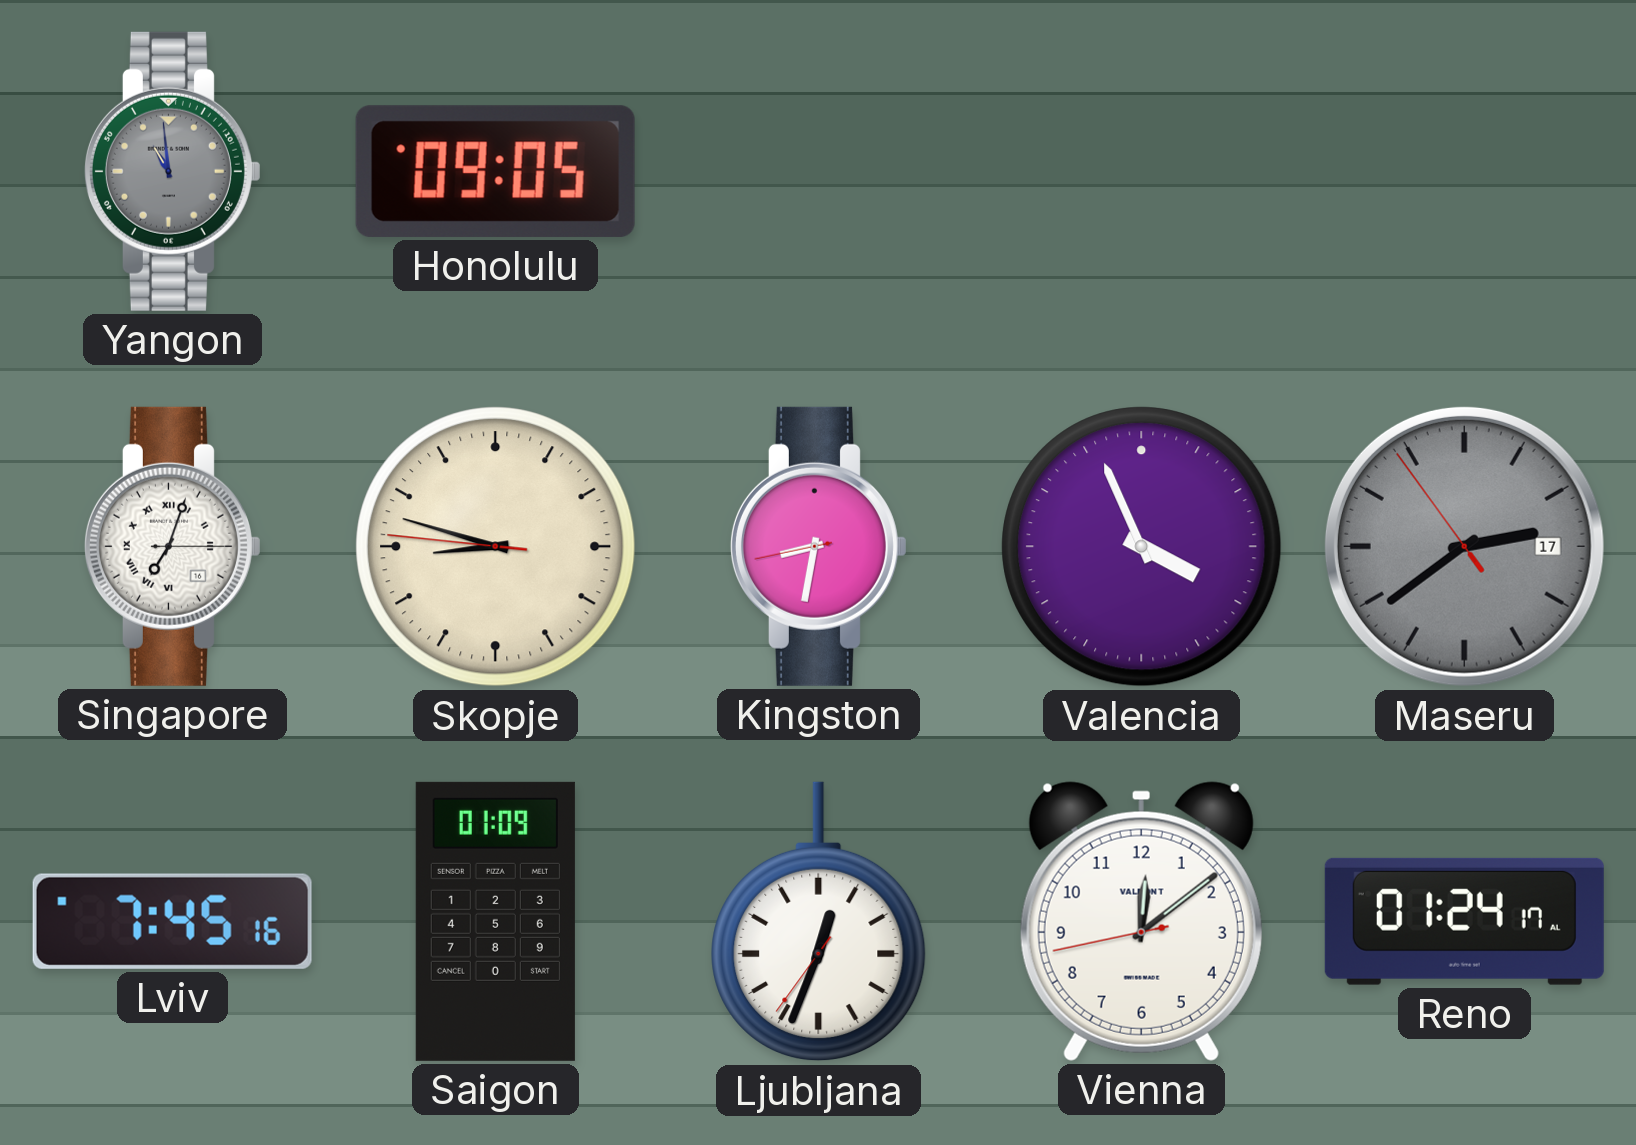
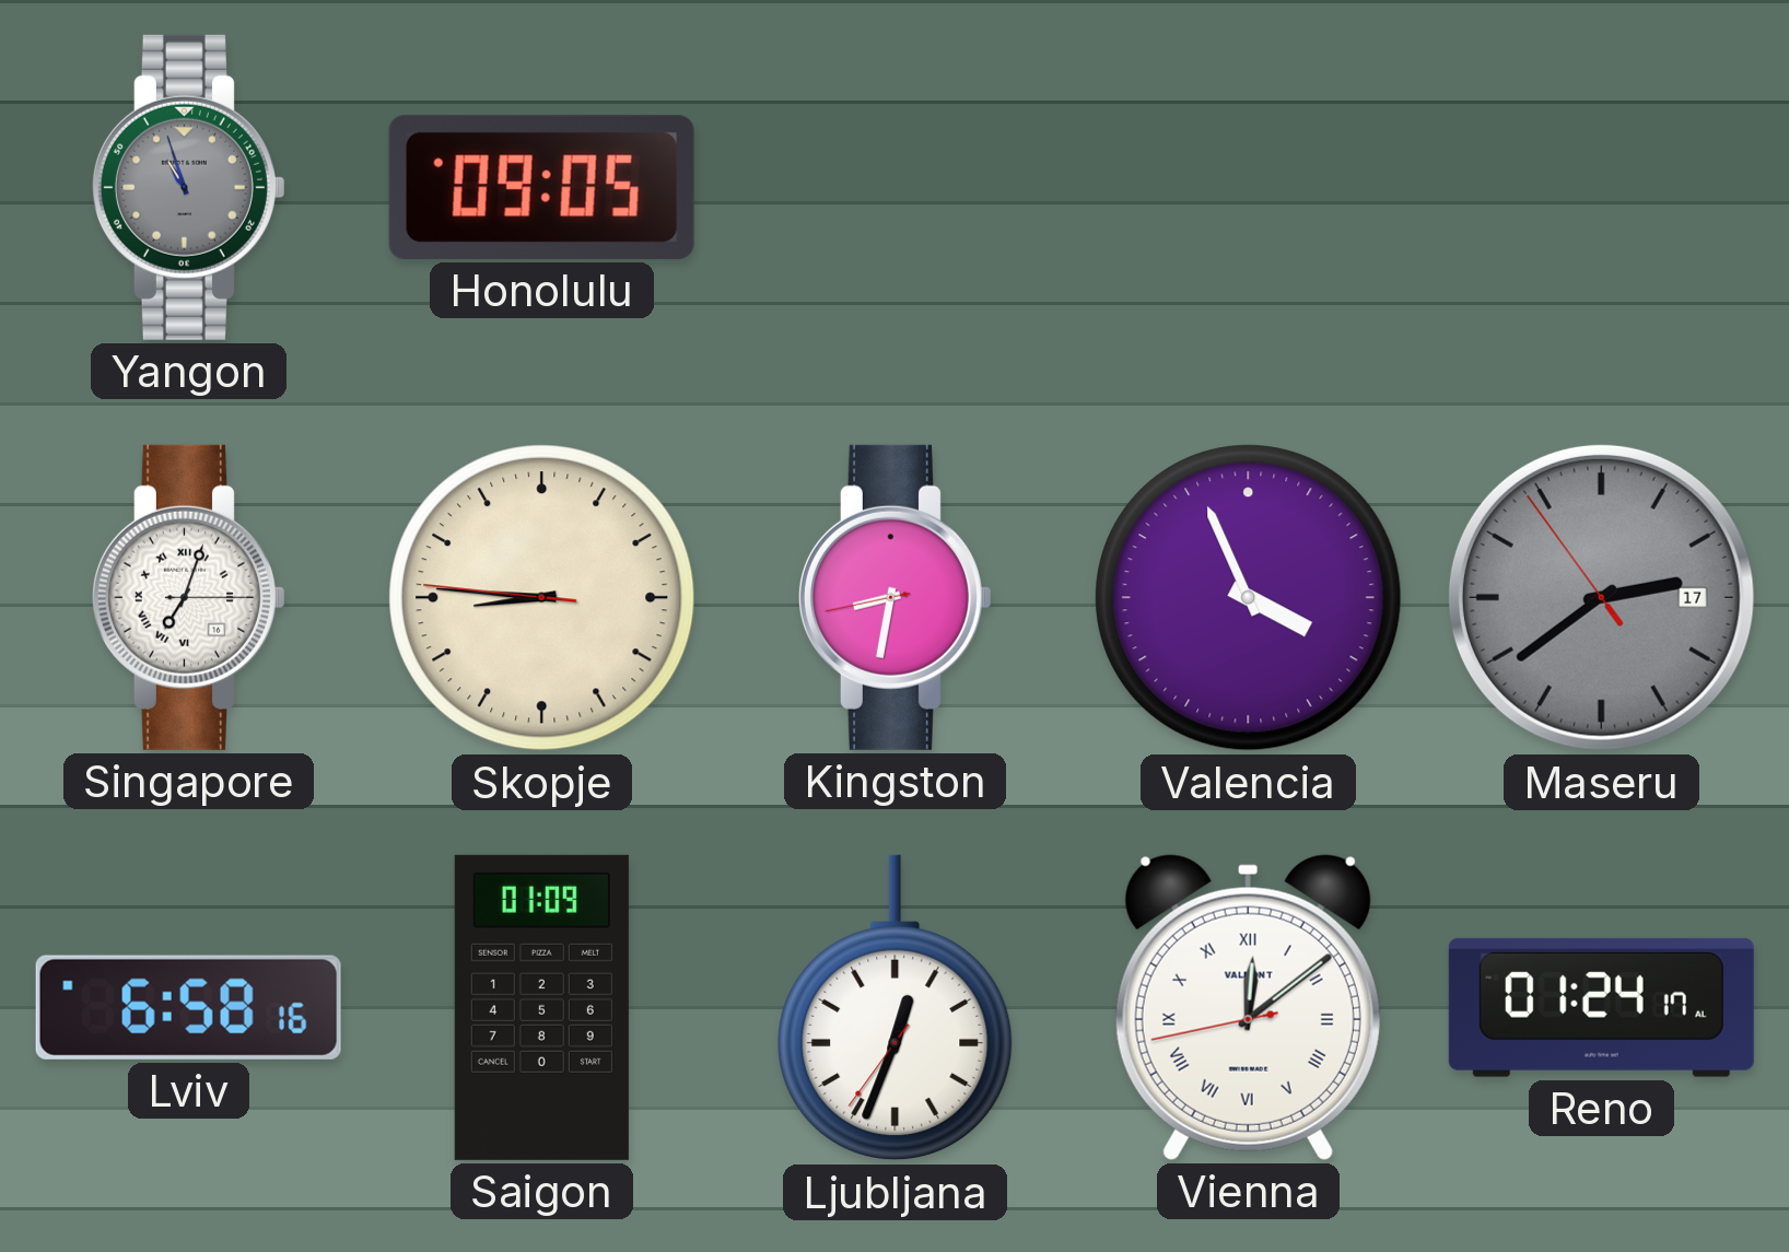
Yangon: 10:59 -> 10:57
Skopje: 8:47 -> 8:45
Lviv: 7:45 -> 6:58
Vienna numerals: Arabic -> Roman
